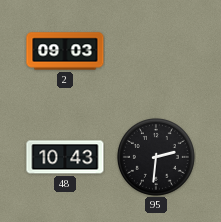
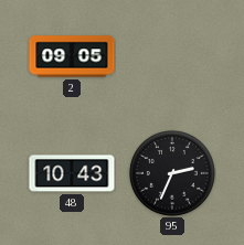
2: 09:03 -> 09:05
95: 2:31 -> 2:34
